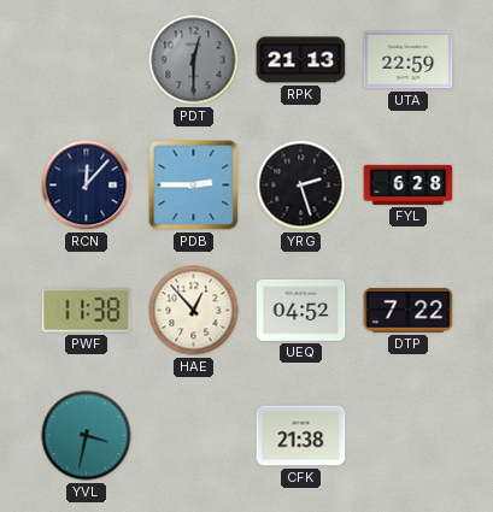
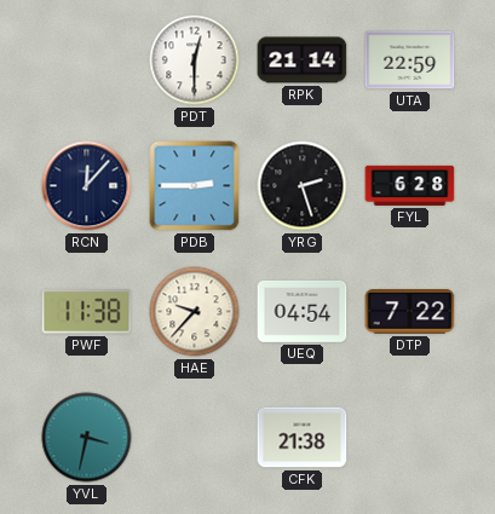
PDT dial: grey -> white
RPK: 21:13 -> 21:14
HAE: 12:53 -> 9:37
UEQ: 04:52 -> 04:54
